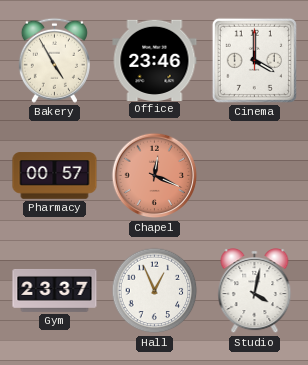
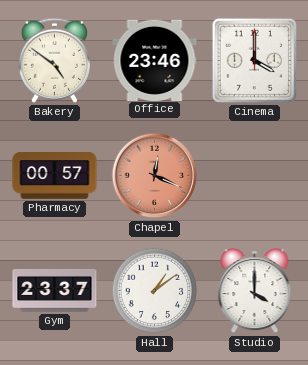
Bakery: 4:55 -> 4:51
Hall: 12:56 -> 1:09
Studio: 4:02 -> 4:00
